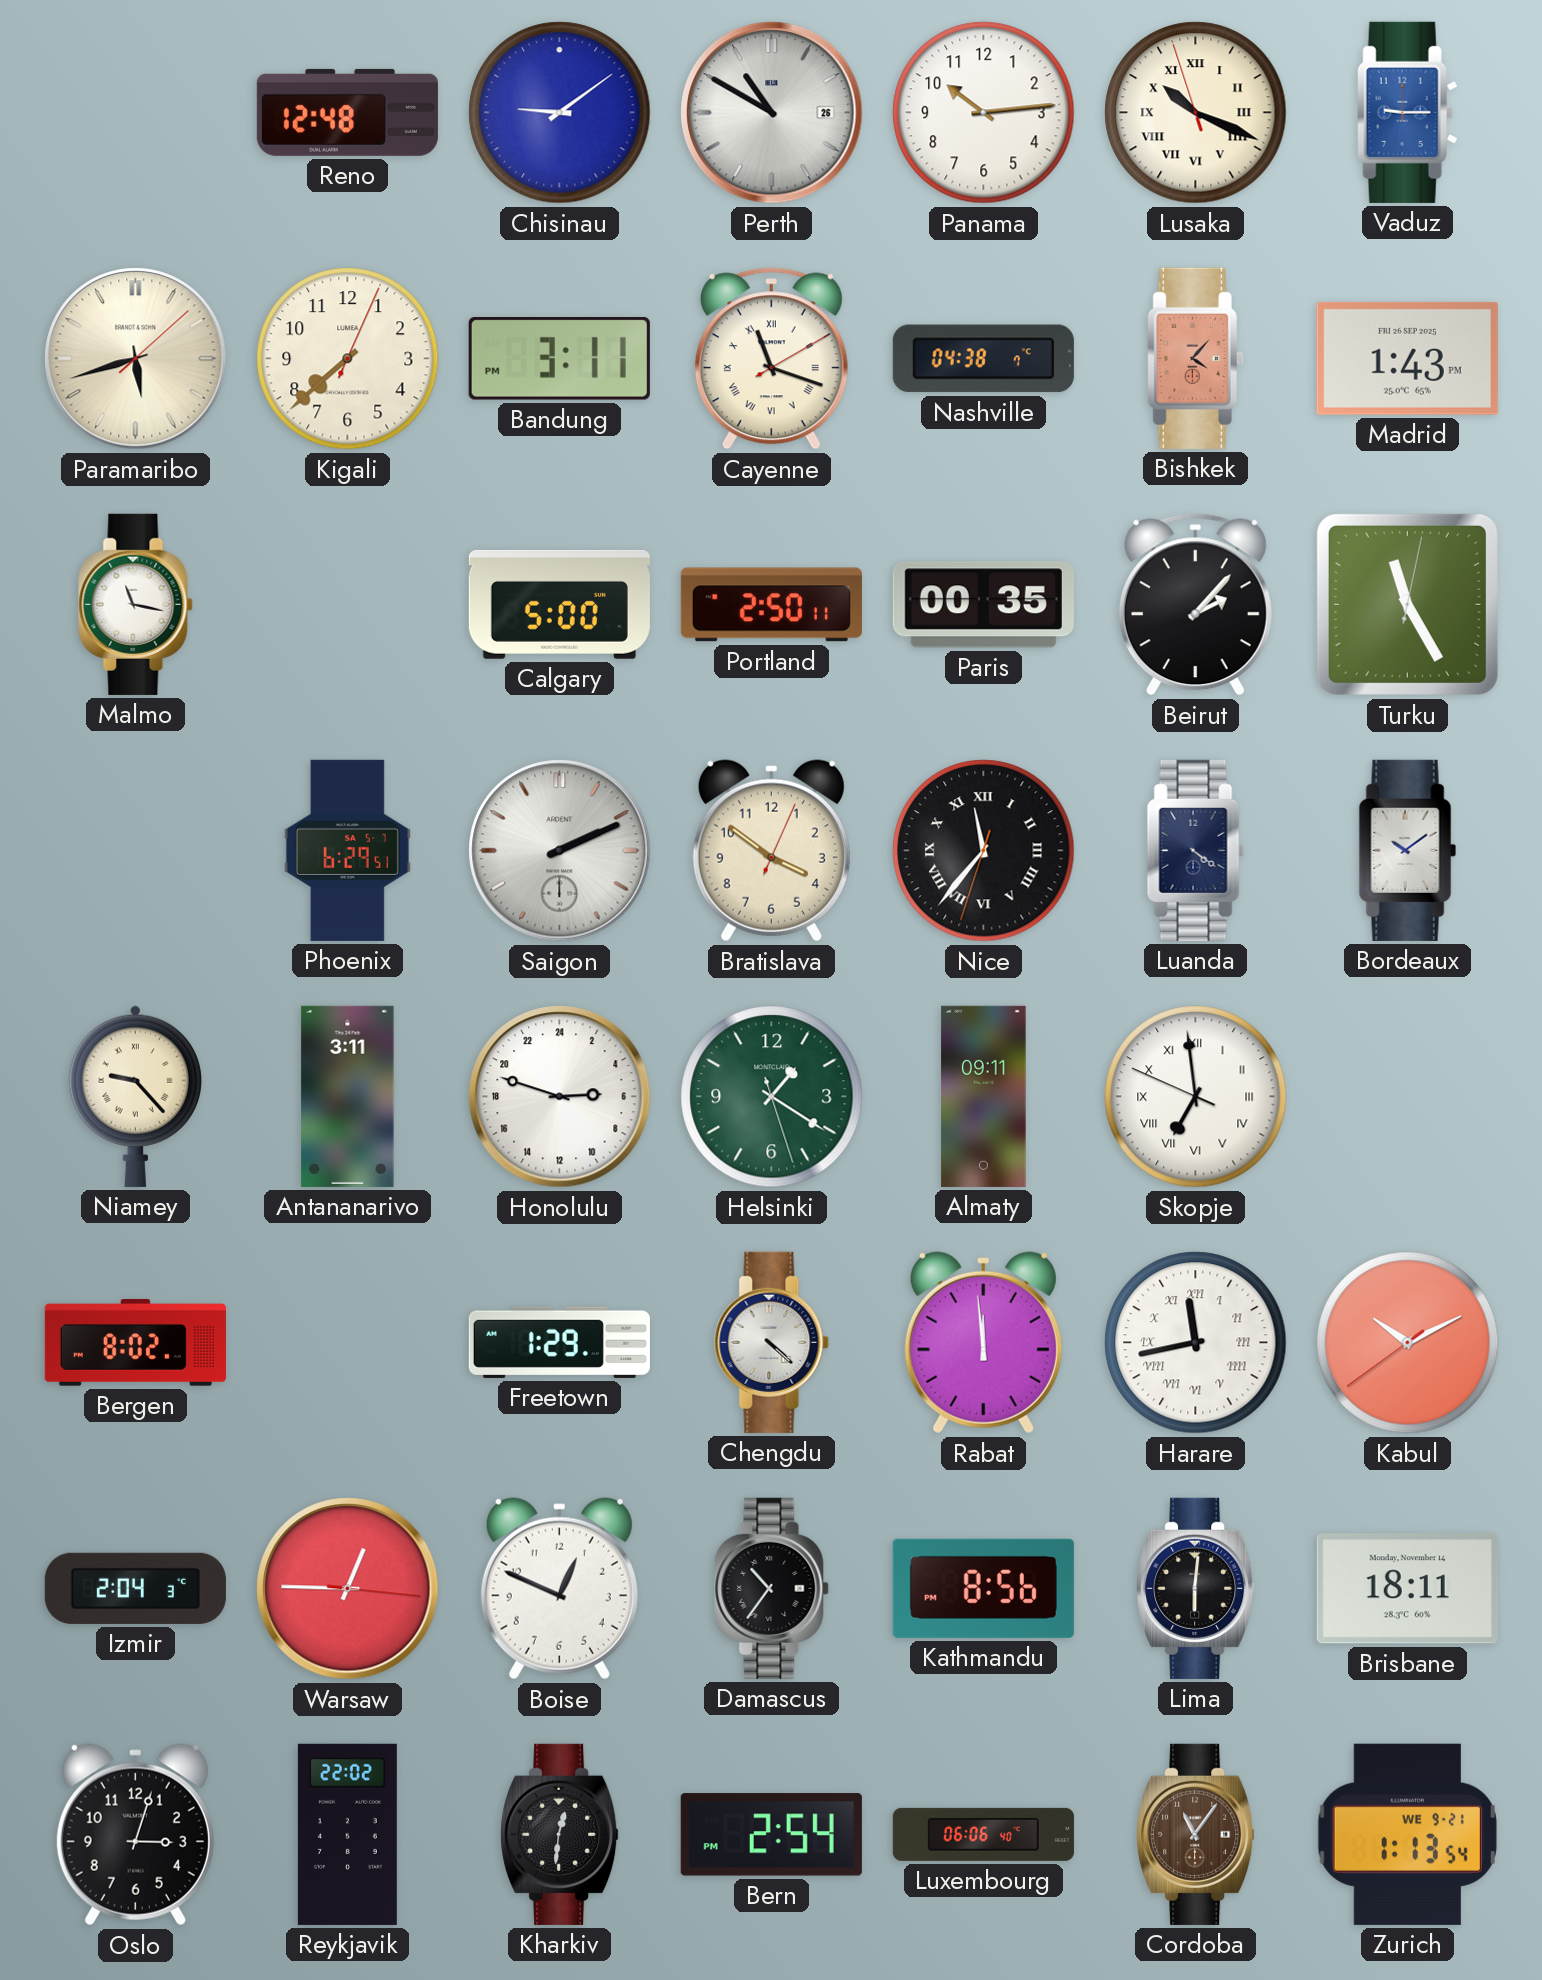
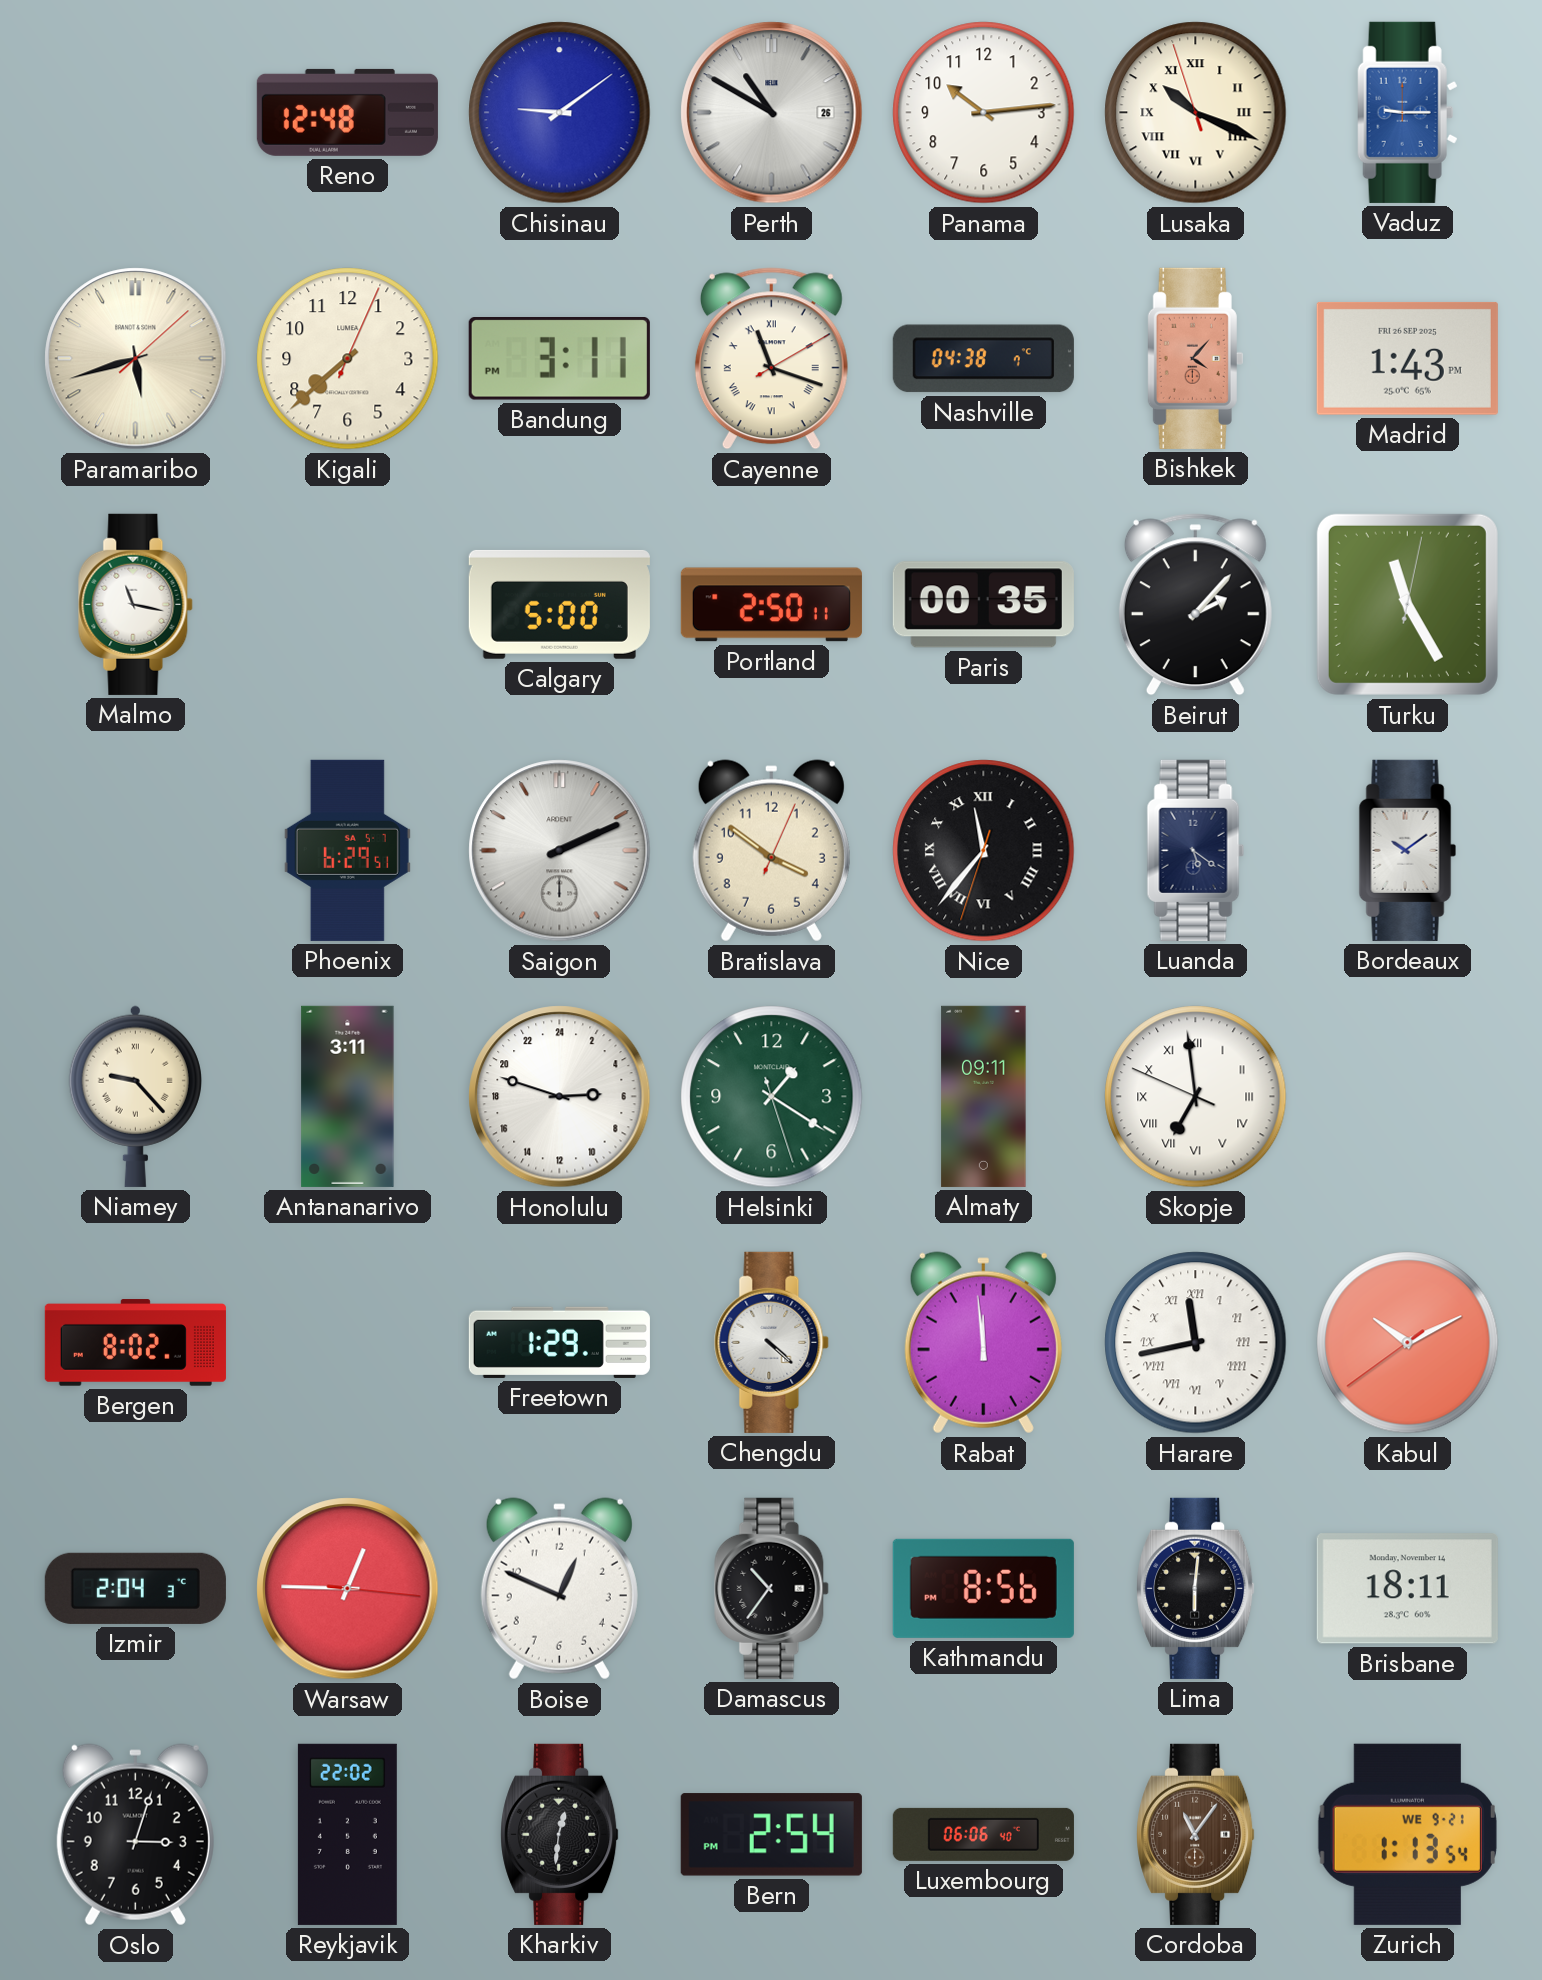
Luanda: 4:21 -> 5:21
